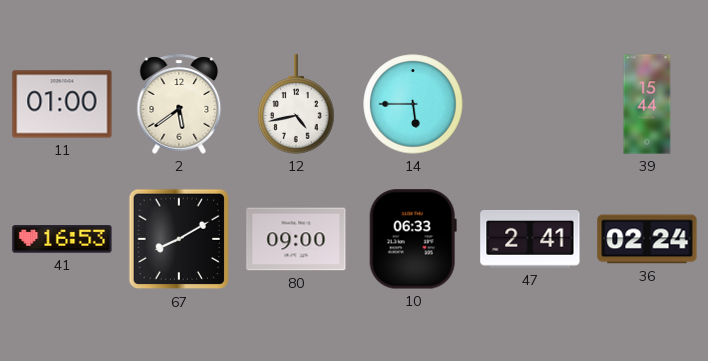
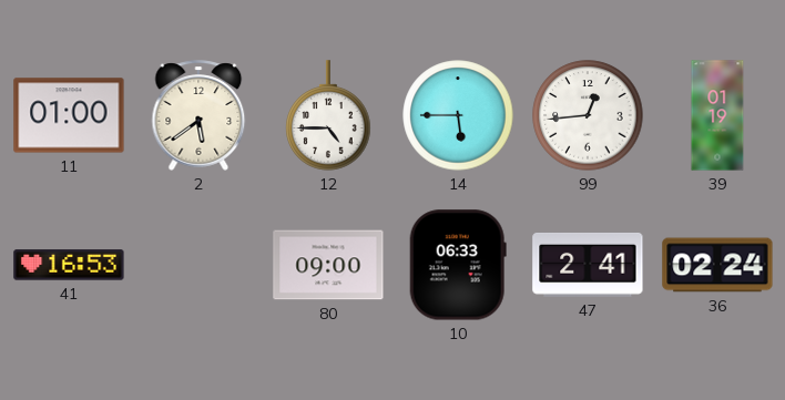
12: 4:43 -> 4:45
99: none -> 12:44
39: 15:44 -> 01:19
67: 8:10 -> none
